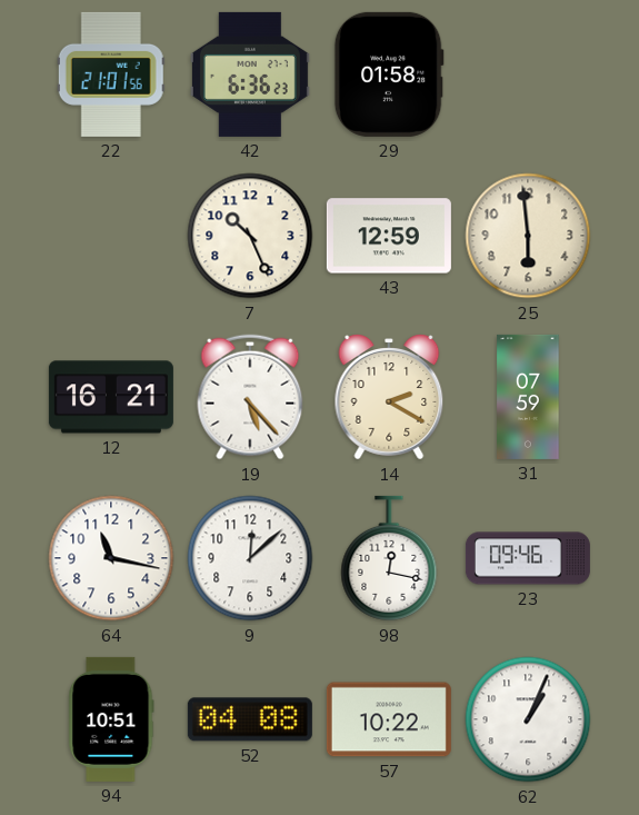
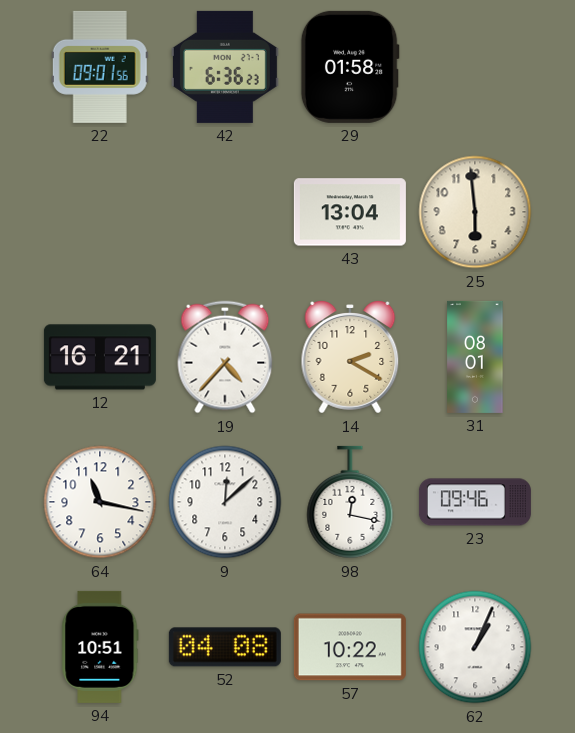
22: 21:01 -> 09:01
7: 10:26 -> none
43: 12:59 -> 13:04
19: 5:23 -> 4:37
31: 07:59 -> 08:01
